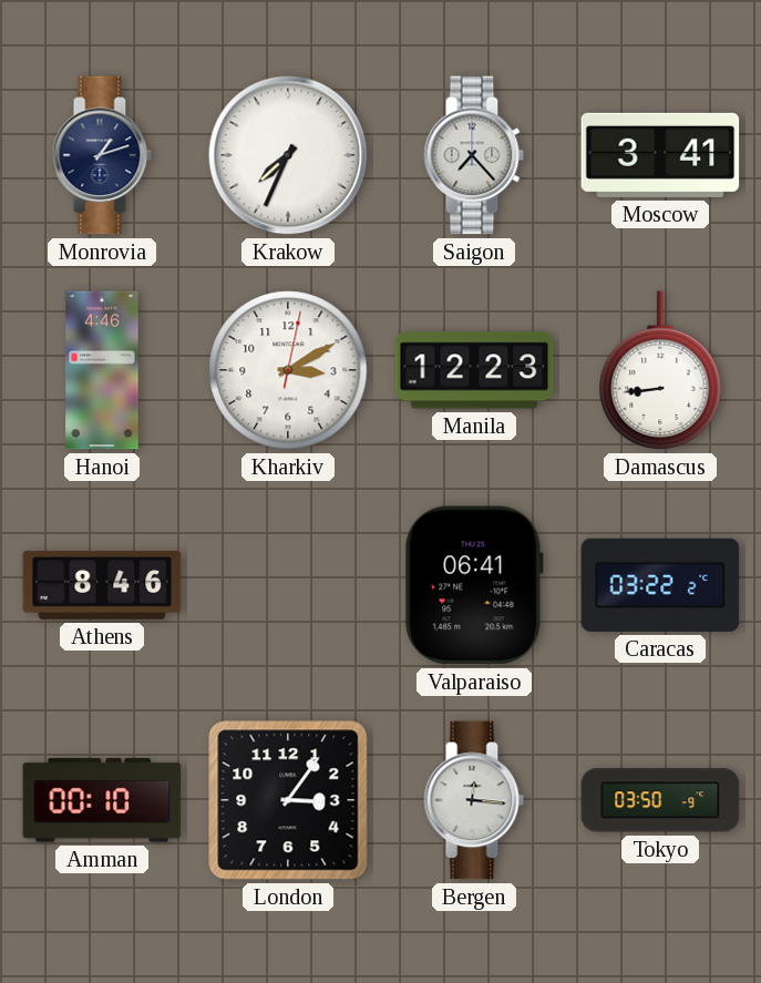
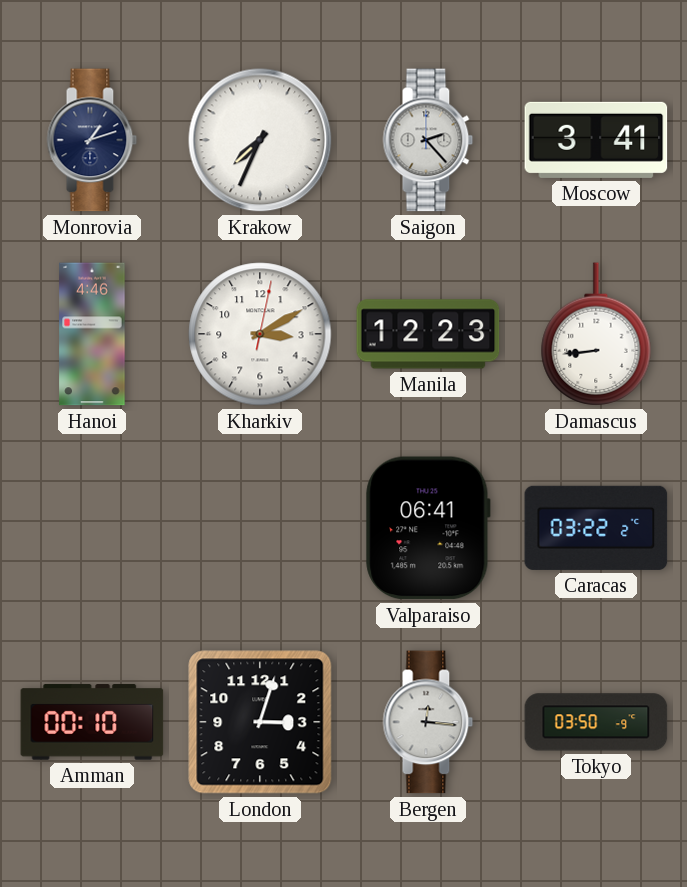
Saigon: 7:23 -> 2:23
Athens: 8:46 -> none
London: 3:06 -> 3:03
